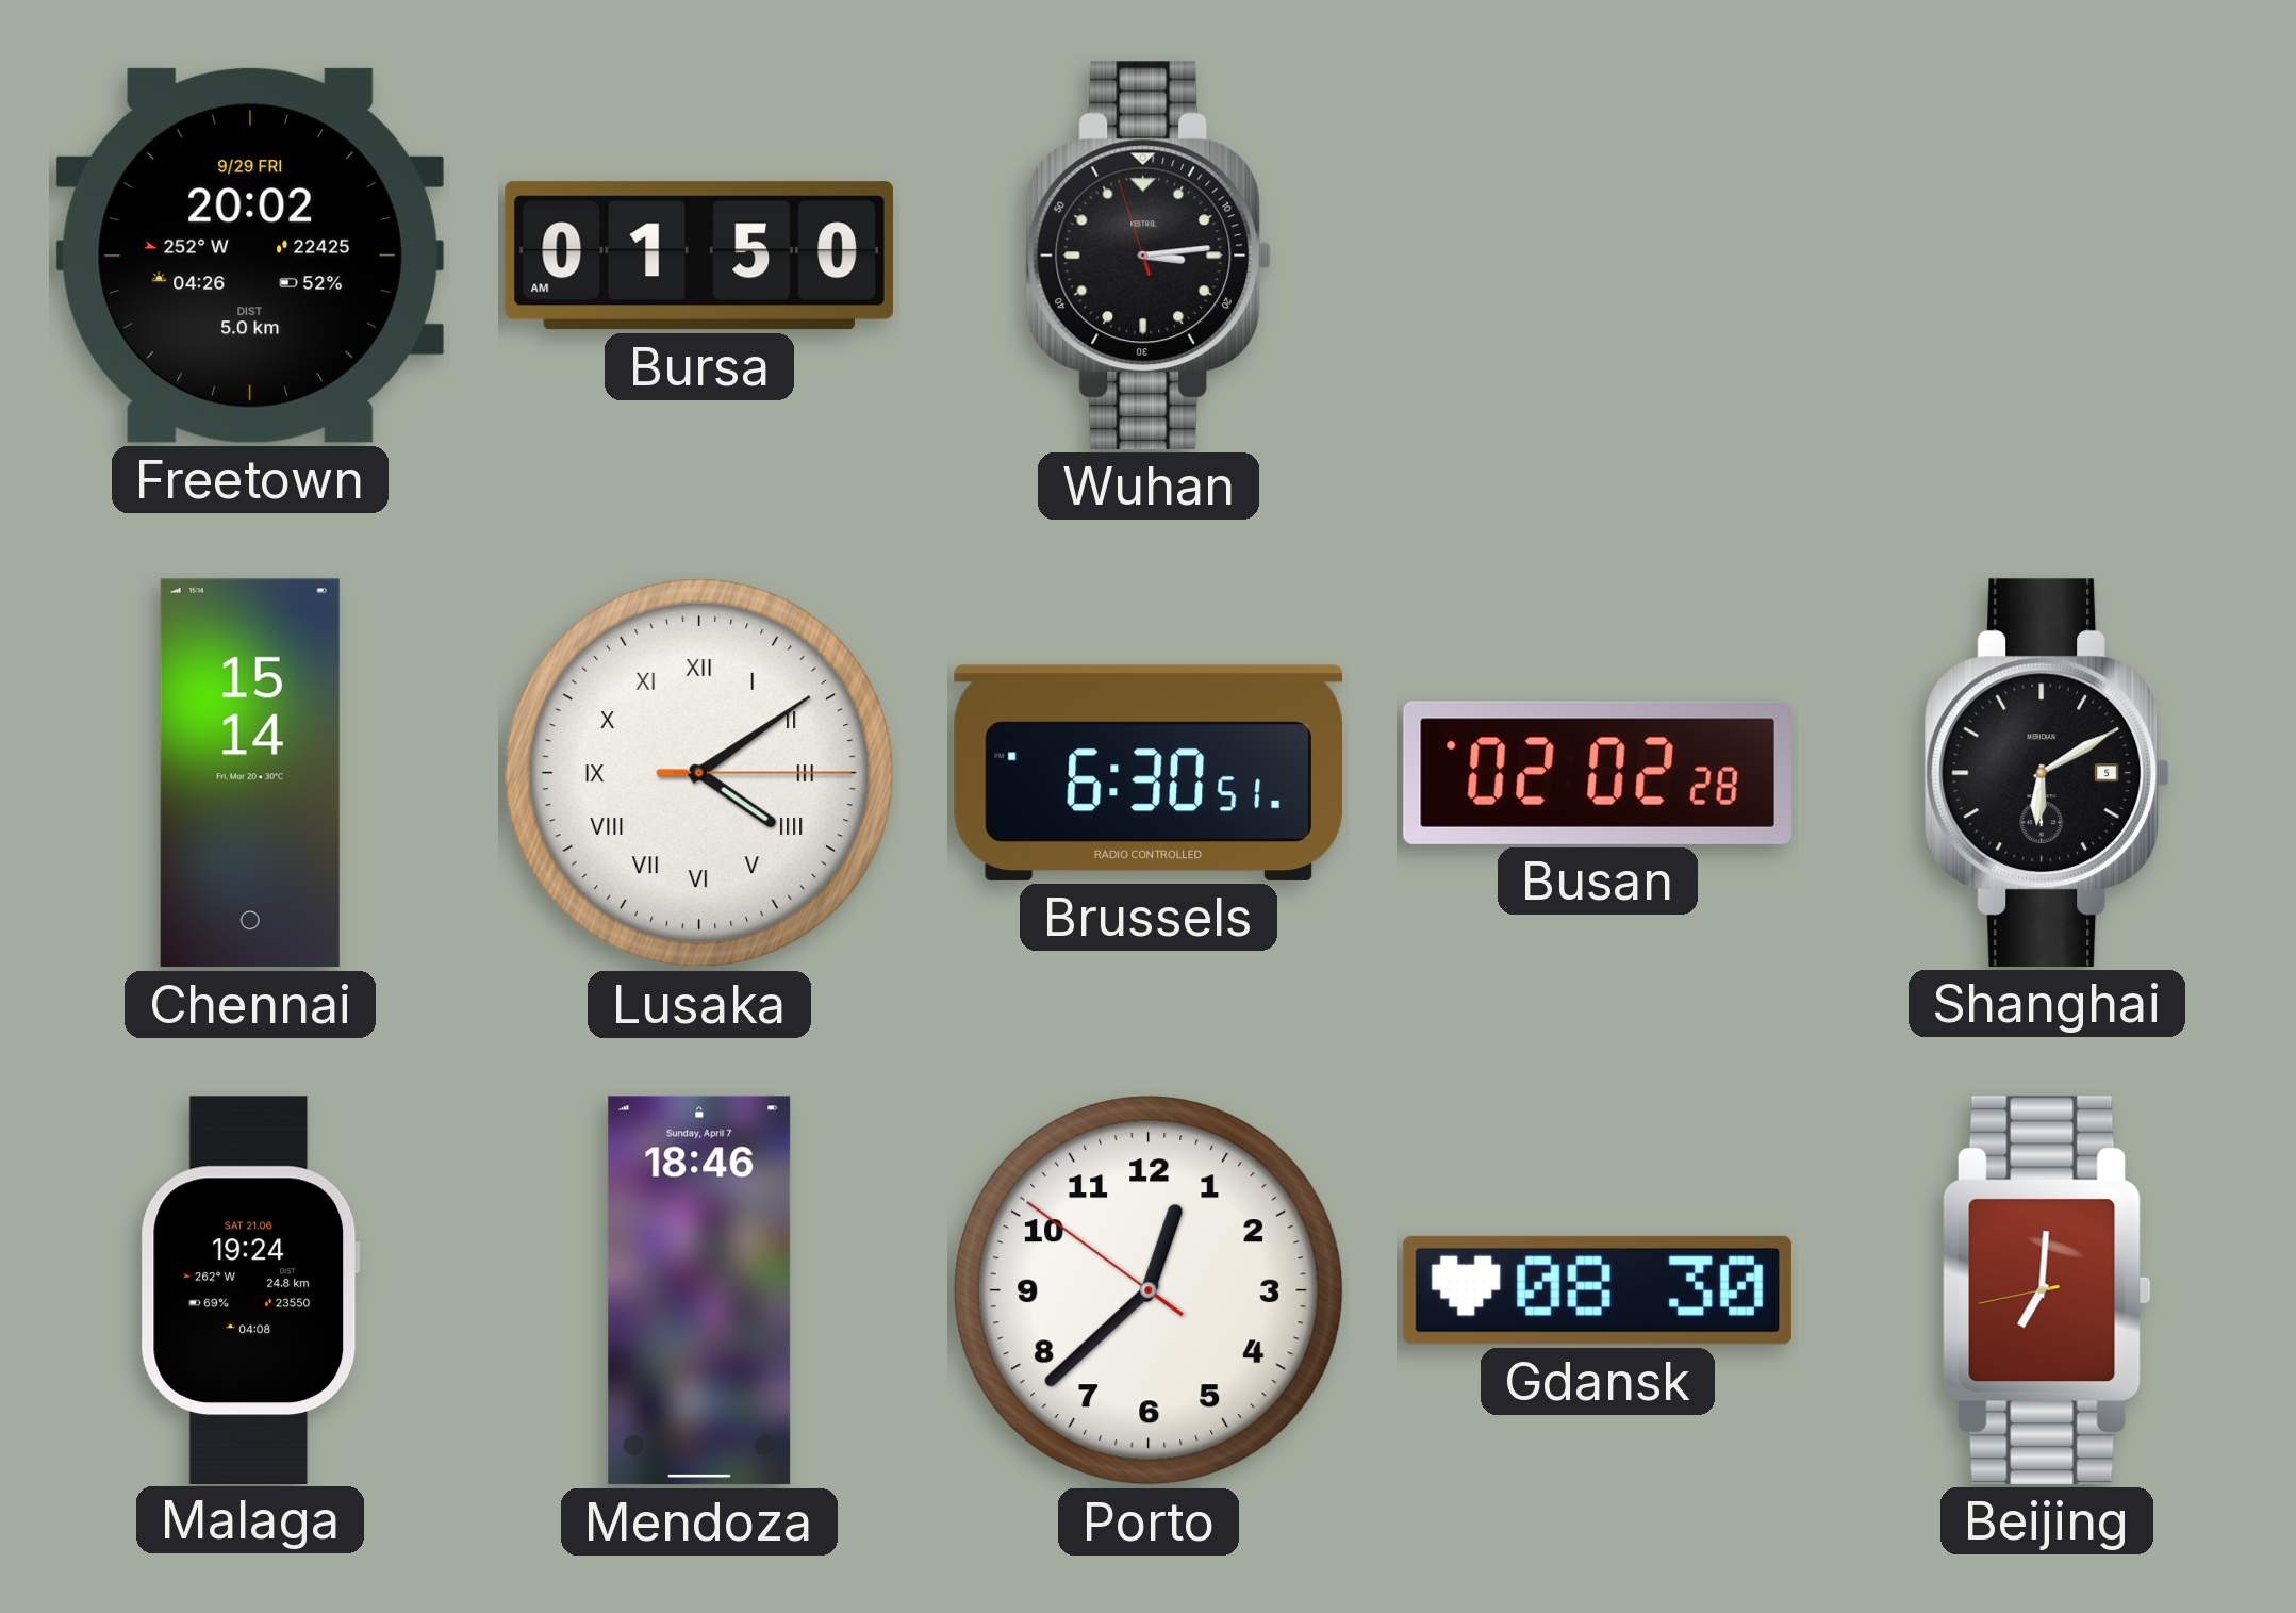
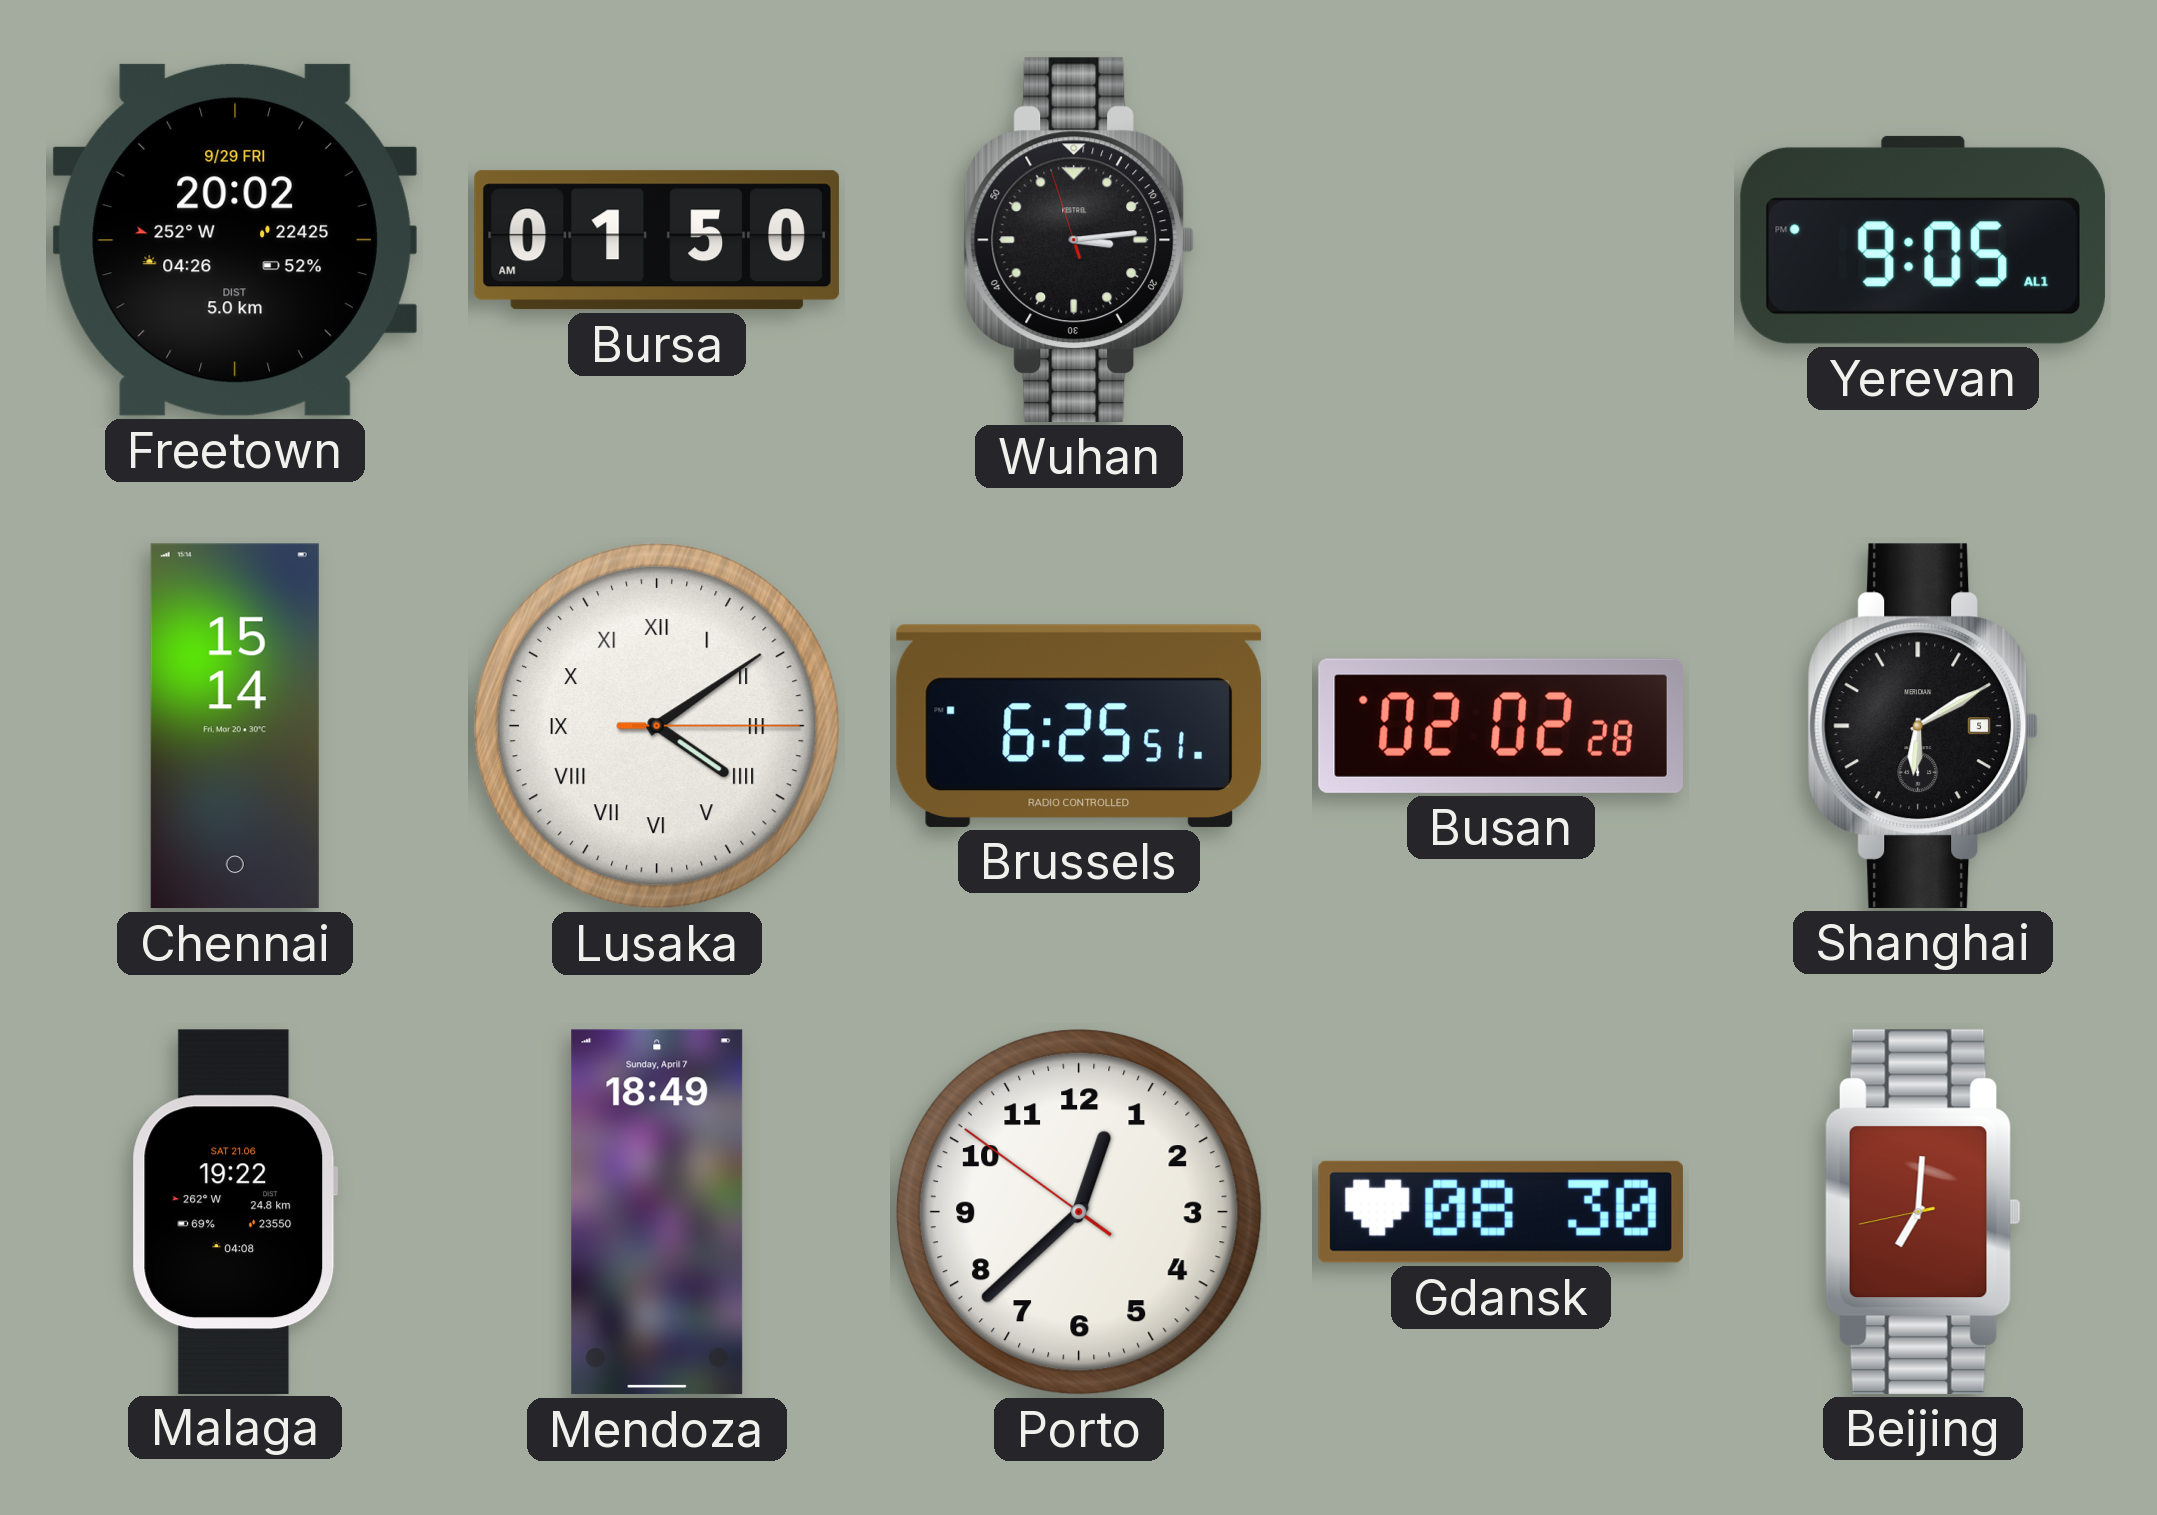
Yerevan: none -> 9:05
Brussels: 6:30 -> 6:25
Malaga: 19:24 -> 19:22
Mendoza: 18:46 -> 18:49
